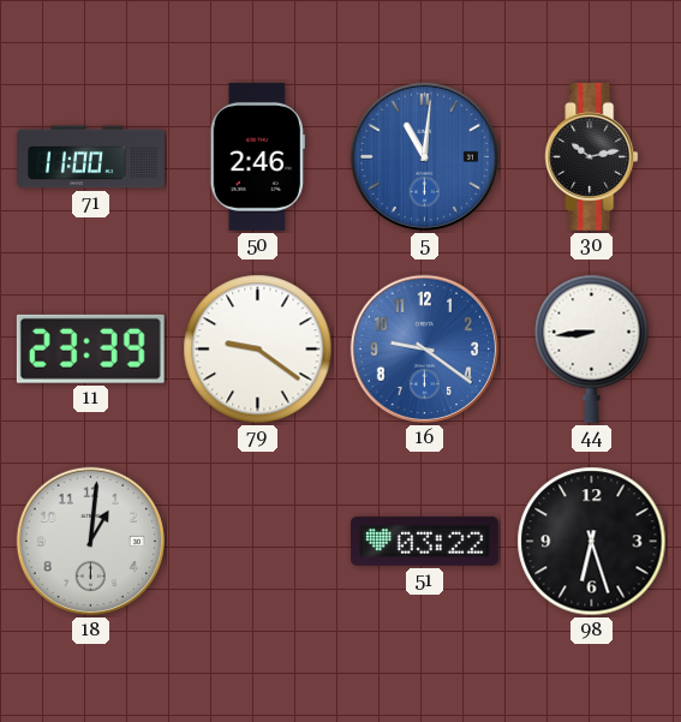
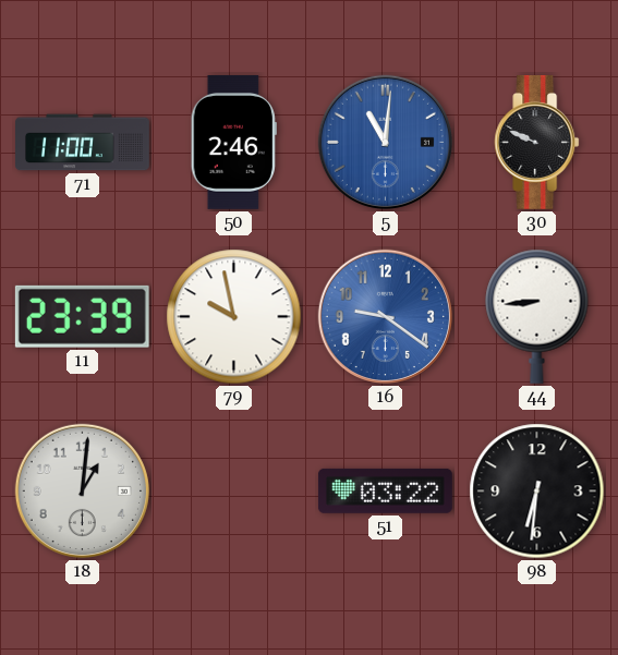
30: 10:13 -> 9:49
79: 9:21 -> 9:58
98: 6:27 -> 6:31
